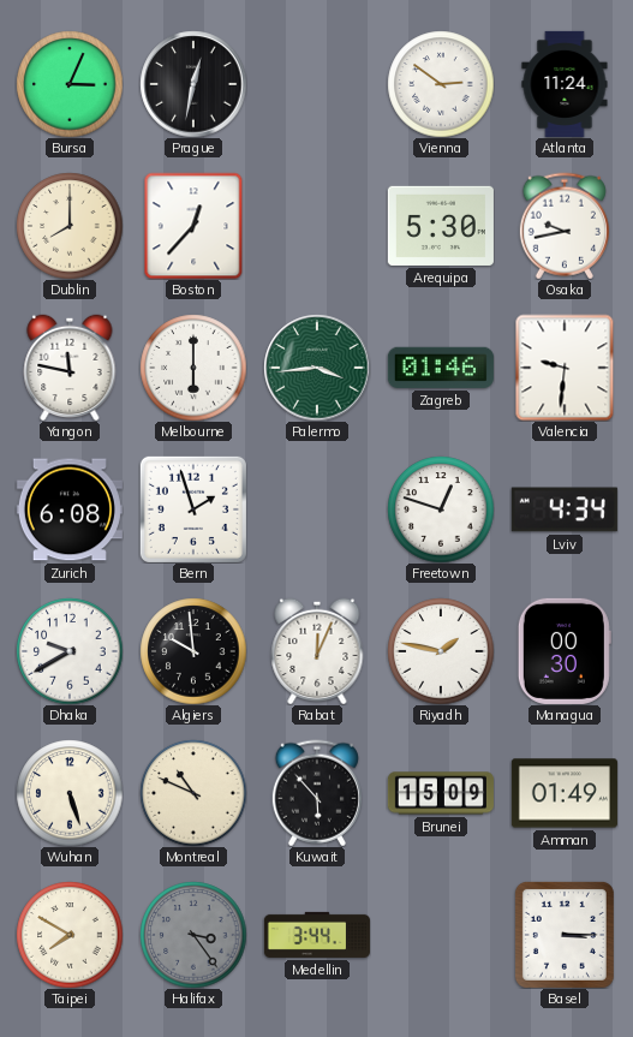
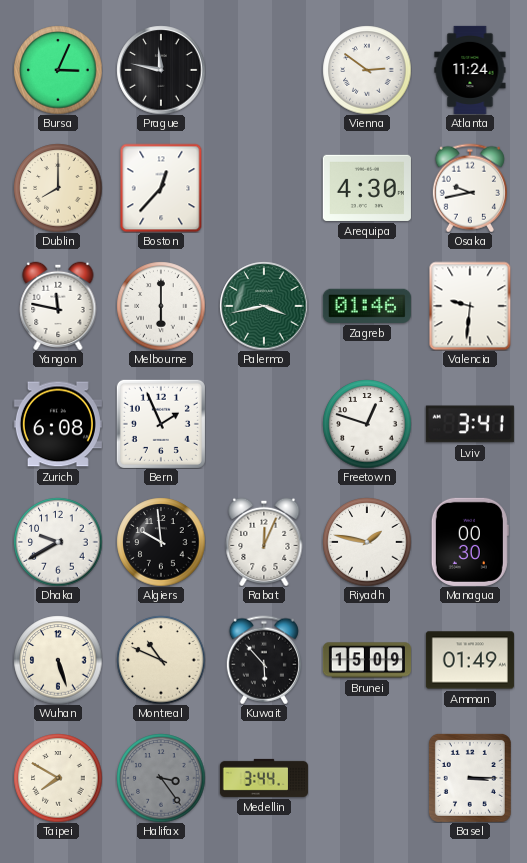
Prague: 12:32 -> 11:47
Arequipa: 5:30 -> 4:30
Palermo: 3:44 -> 3:43
Bern: 1:57 -> 1:56
Lviv: 4:34 -> 3:41
